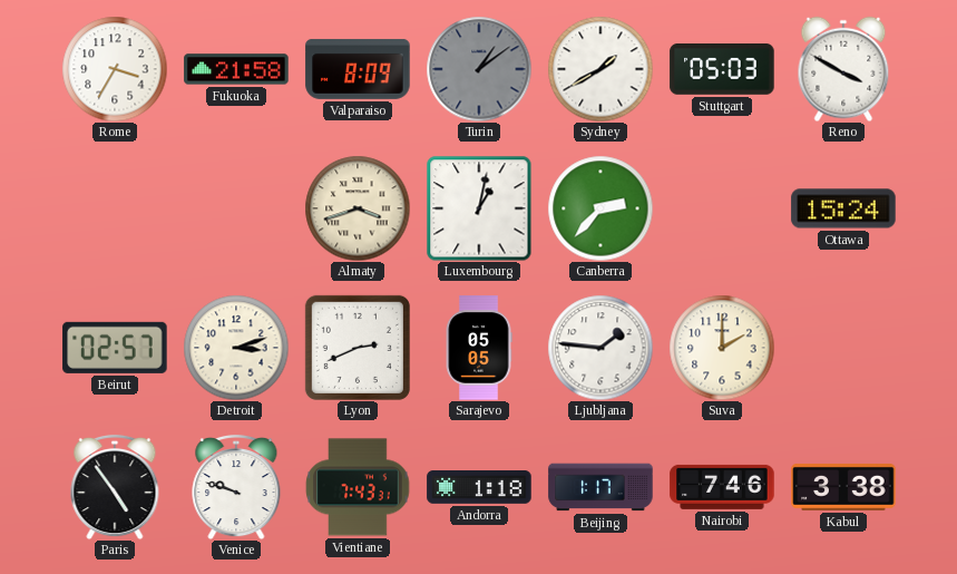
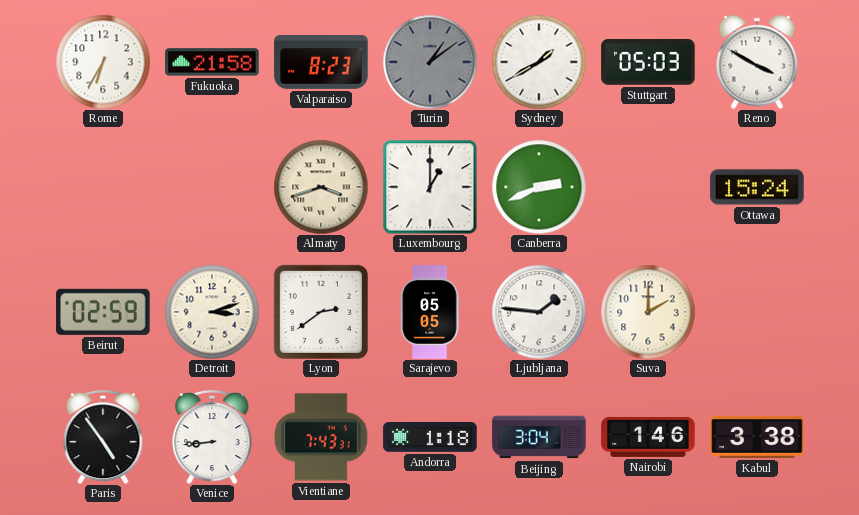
Rome: 3:35 -> 6:35
Valparaiso: 8:09 -> 8:23
Luxembourg: 1:02 -> 1:00
Canberra: 2:37 -> 2:41
Beirut: 02:57 -> 02:59
Lyon: 2:41 -> 2:39
Venice: 9:48 -> 8:44
Beijing: 1:17 -> 3:04
Nairobi: 7:46 -> 1:46
